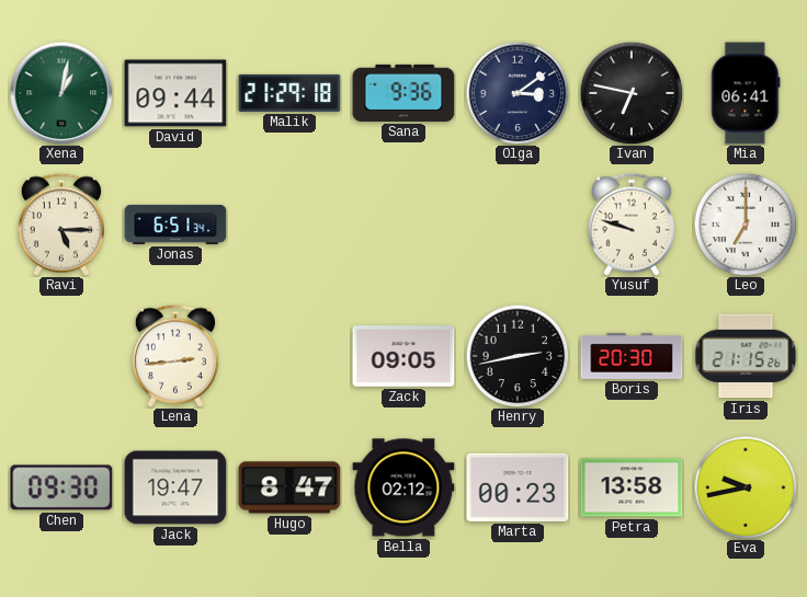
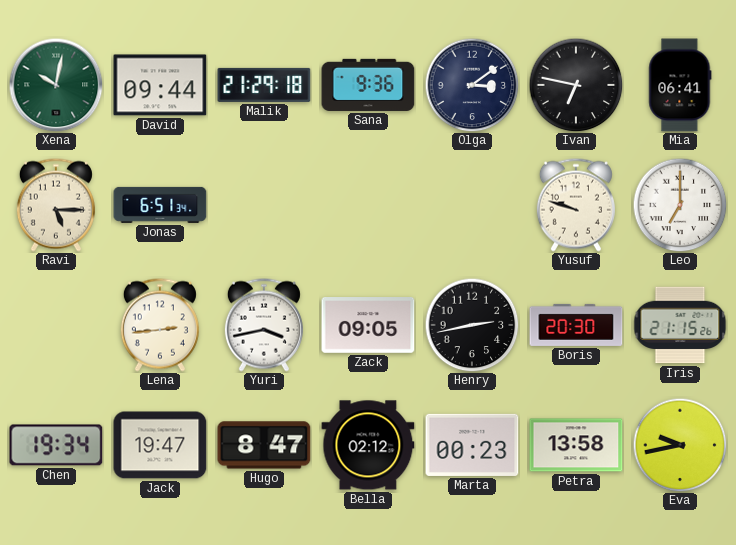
Xena: 1:02 -> 10:02
Yuri: none -> 3:43
Chen: 09:30 -> 19:34
